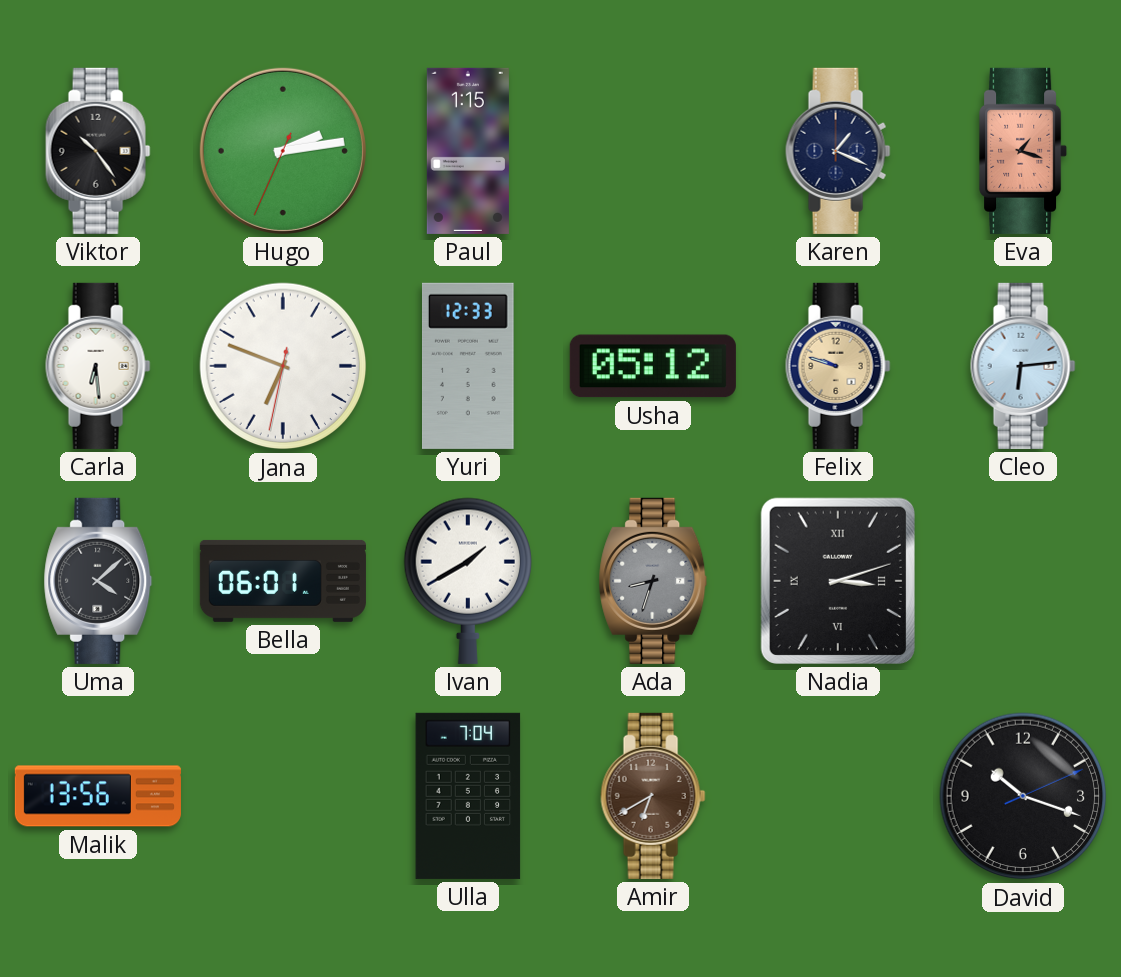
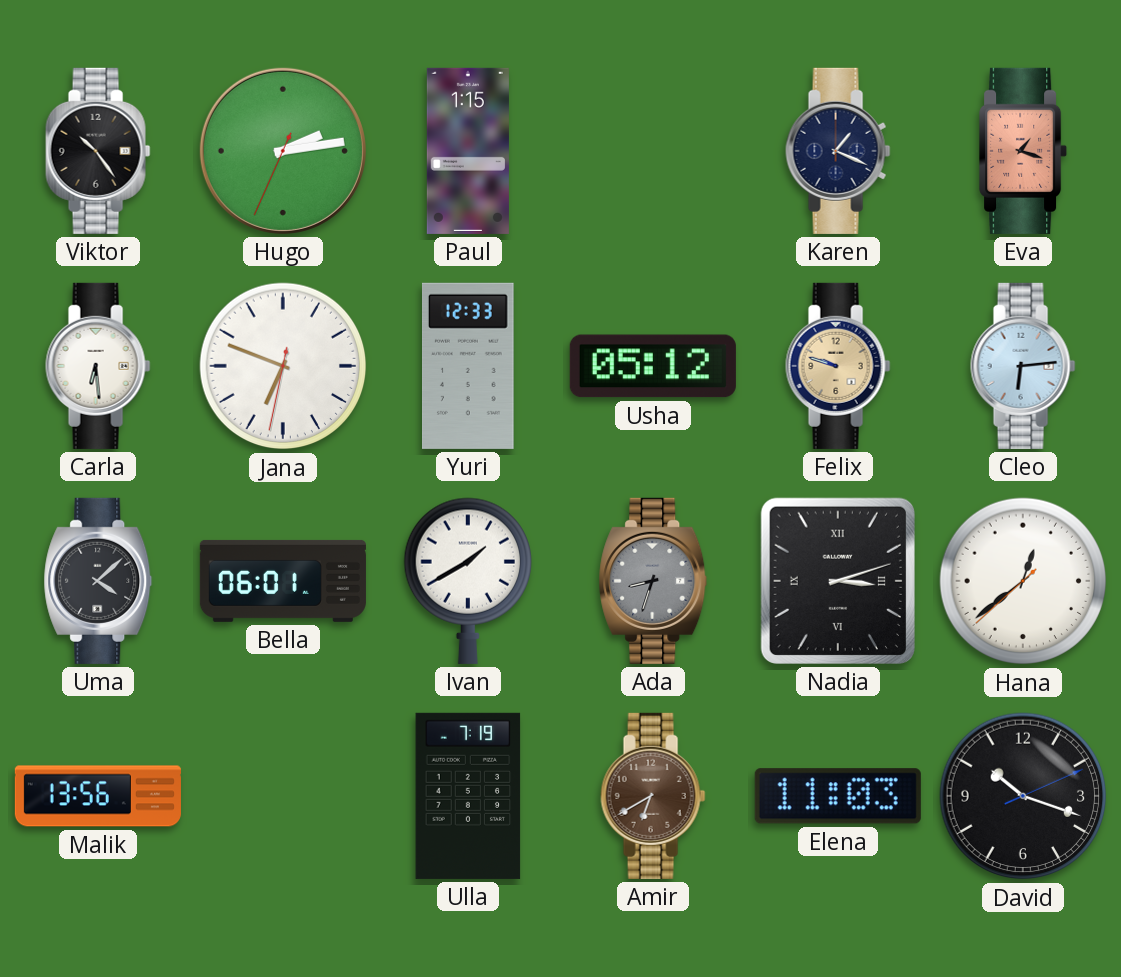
Hana: none -> 12:38
Ulla: 7:04 -> 7:19
Elena: none -> 11:03
